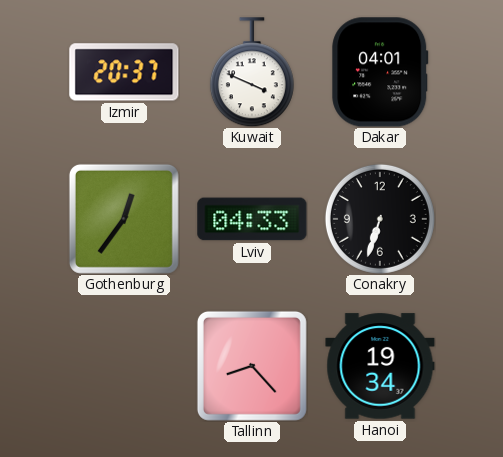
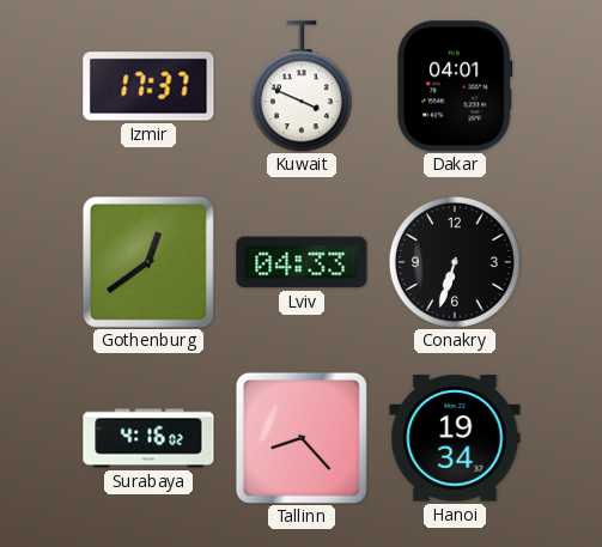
Izmir: 20:37 -> 17:37
Gothenburg: 12:36 -> 12:39
Surabaya: none -> 4:16
